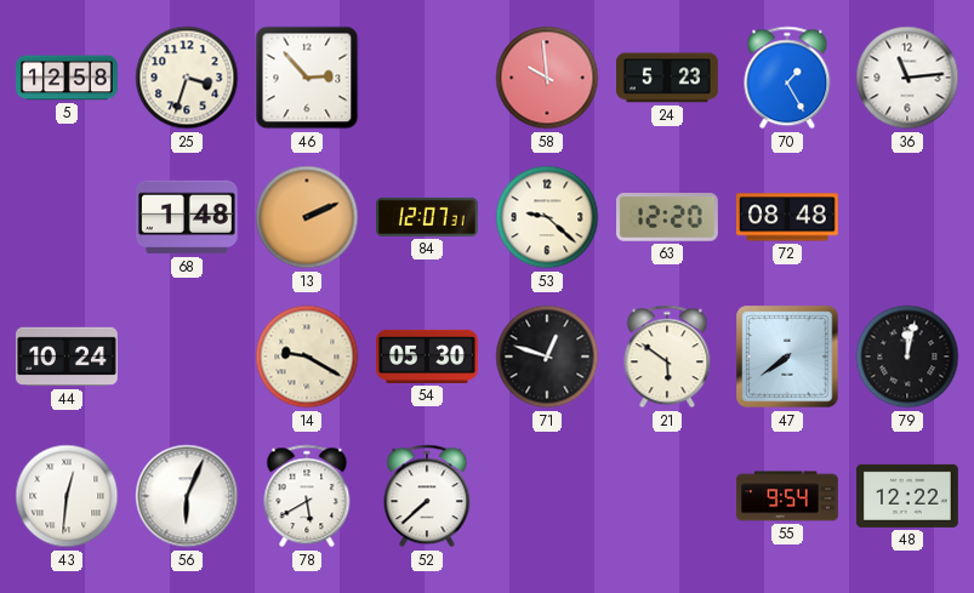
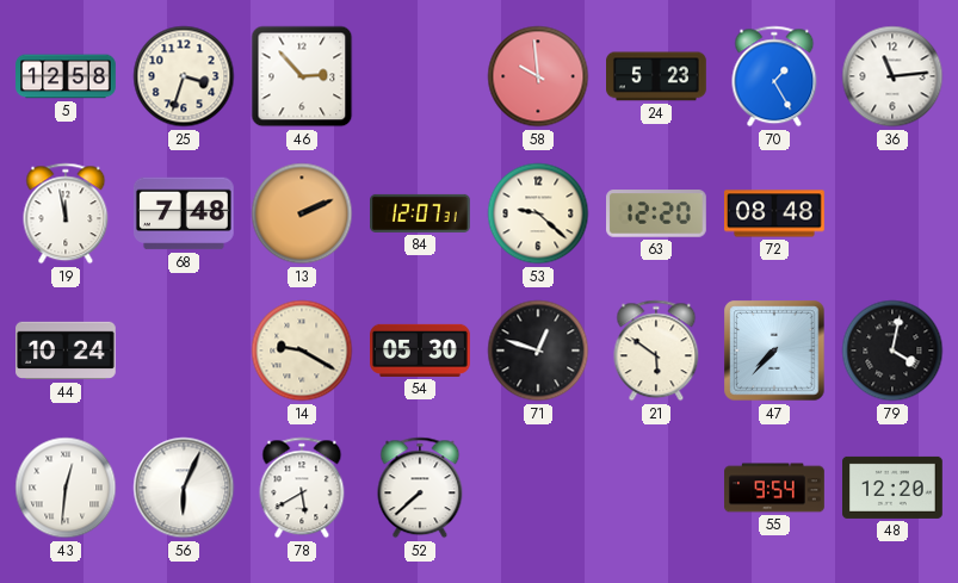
19: none -> 11:58
68: 1:48 -> 7:48
47: 7:39 -> 7:37
79: 12:02 -> 4:02
48: 12:22 -> 12:20
